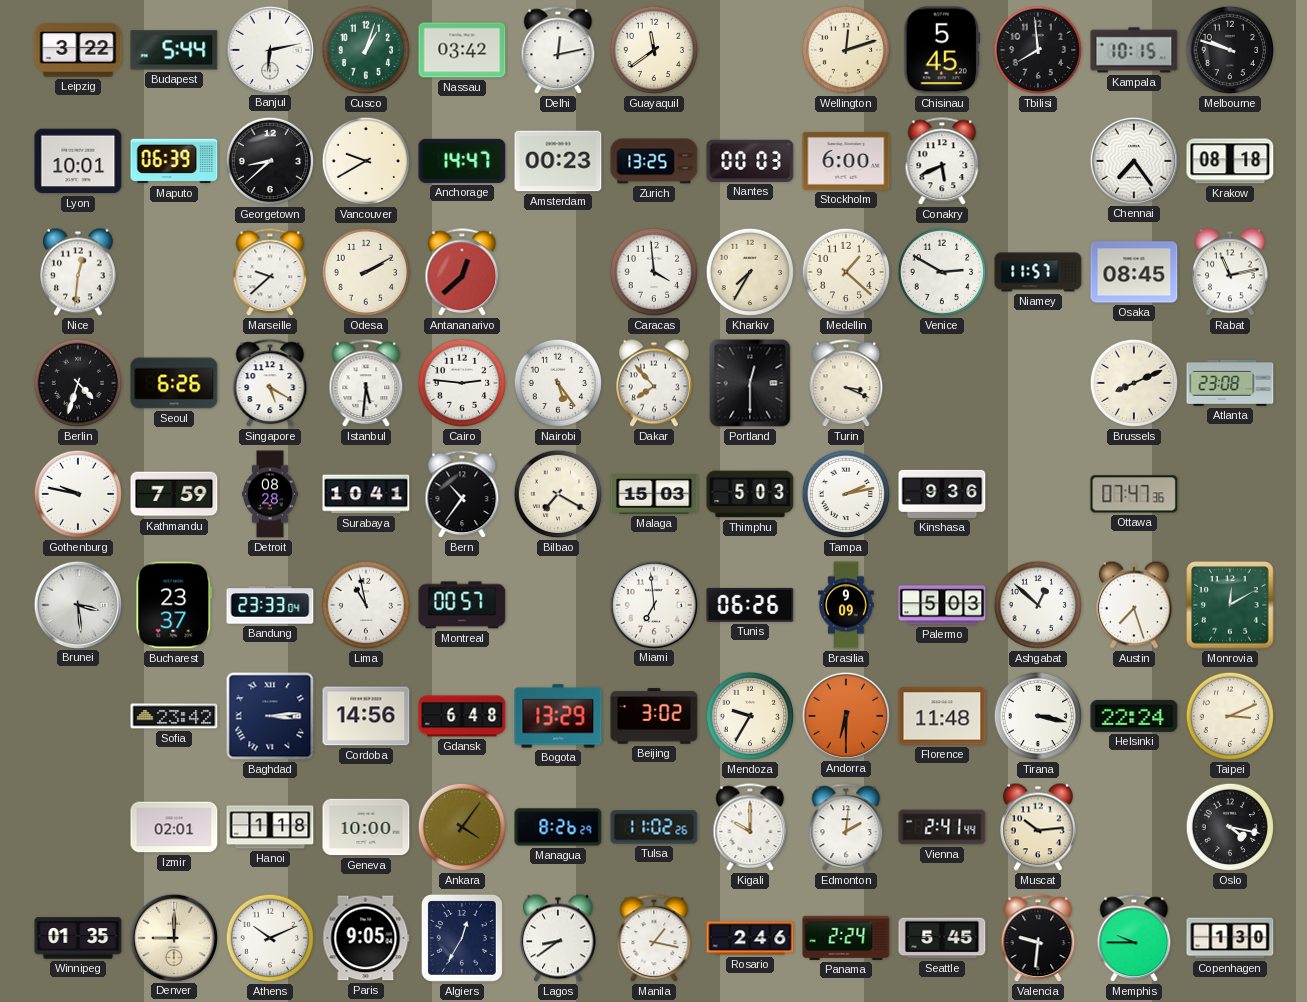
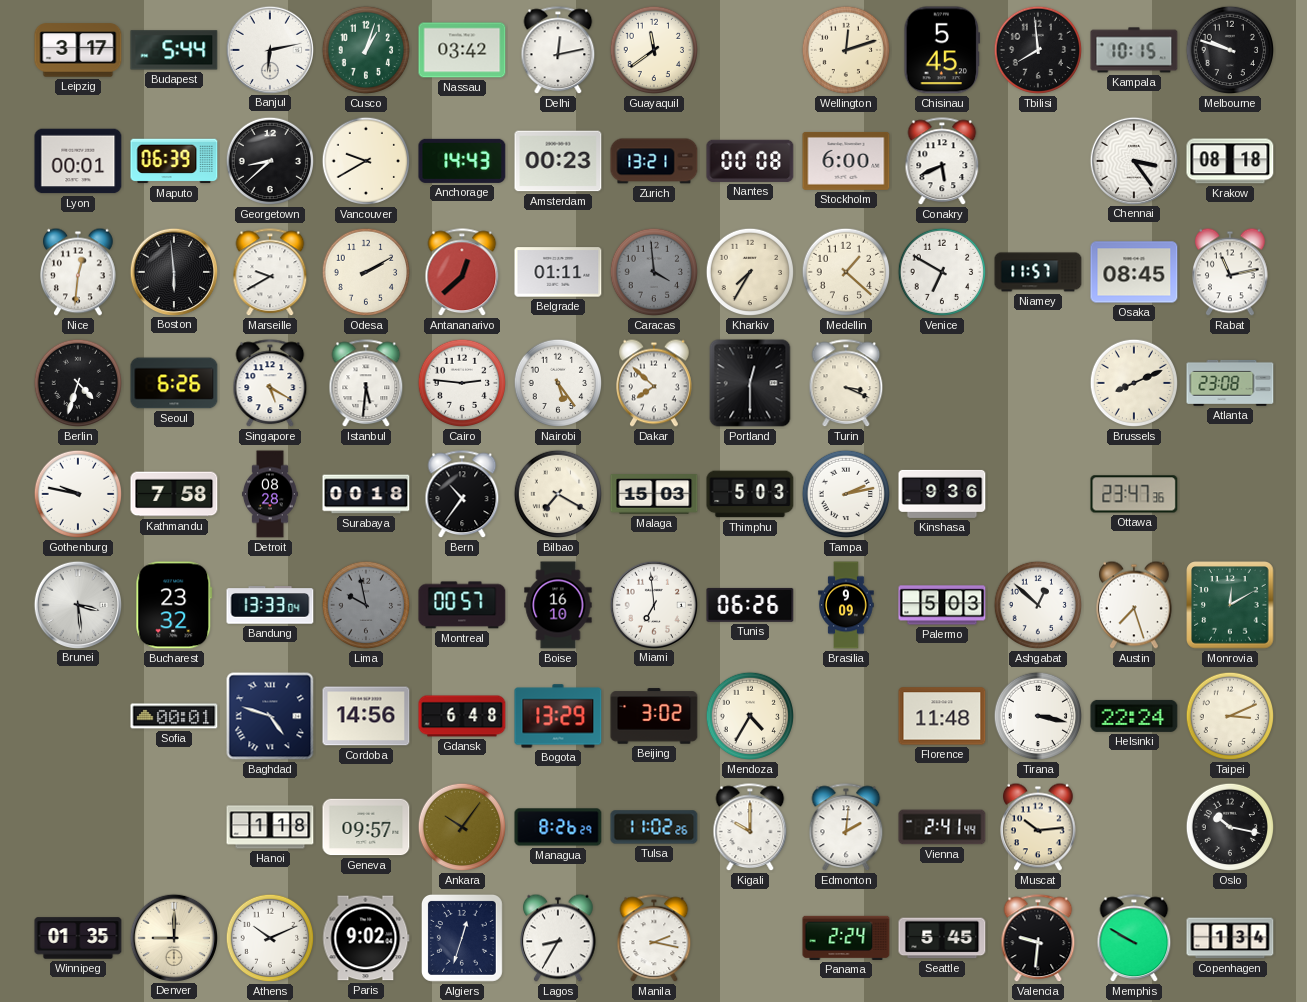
Leipzig: 3:22 -> 3:17
Lyon: 10:01 -> 00:01
Anchorage: 14:47 -> 14:43
Zurich: 13:25 -> 13:21
Nantes: 00:03 -> 00:08
Chennai: 7:24 -> 3:24
Boston: none -> 5:59
Marseille: 9:38 -> 9:40
Belgrade: none -> 01:11
Caracas dial: white -> grey
Venice: 2:50 -> 6:50
Dakar: 7:53 -> 7:52
Kathmandu: 7:59 -> 7:58
Surabaya: 10:41 -> 00:18
Ottawa: 07:47 -> 23:47
Bucharest: 23:37 -> 23:32
Bandung: 23:33 -> 13:33
Lima: 10:58 -> 9:58
Lima dial: white -> grey
Boise: none -> 16:10
Sofia: 23:42 -> 00:01
Baghdad: 3:14 -> 4:48
Mendoza: 9:35 -> 4:35
Andorra: 6:30 -> none
Izmir: 02:01 -> none
Geneva: 10:00 -> 09:57
Ankara: 4:06 -> 10:06
Oslo: 4:17 -> 10:17
Paris: 9:05 -> 9:02
Algiers: 12:35 -> 12:33
Lagos: 8:39 -> 8:35
Manila: 1:17 -> 2:17
Rosario: 2:46 -> none
Memphis: 9:45 -> 9:50
Copenhagen: 1:30 -> 1:34
